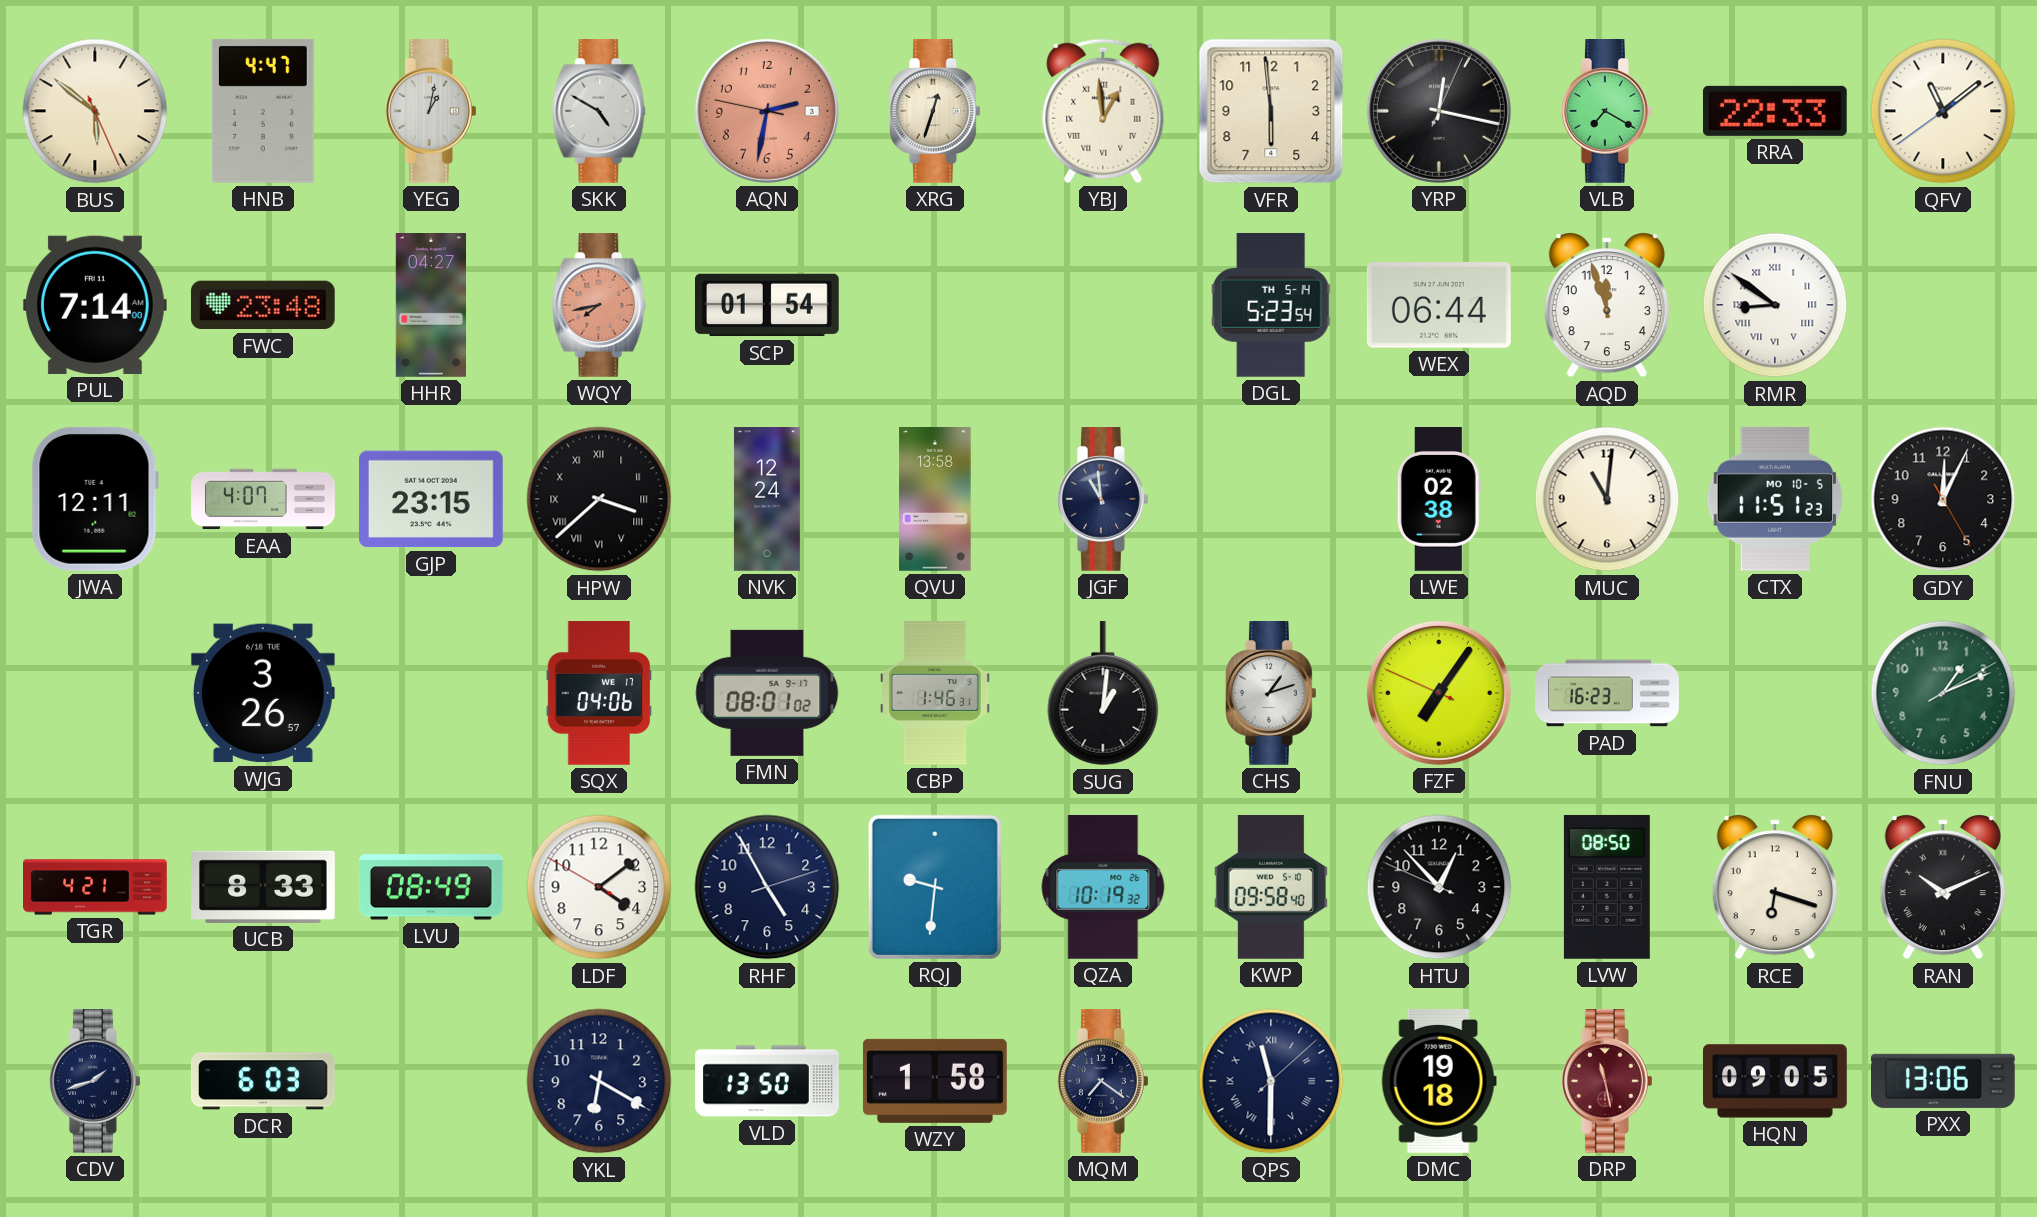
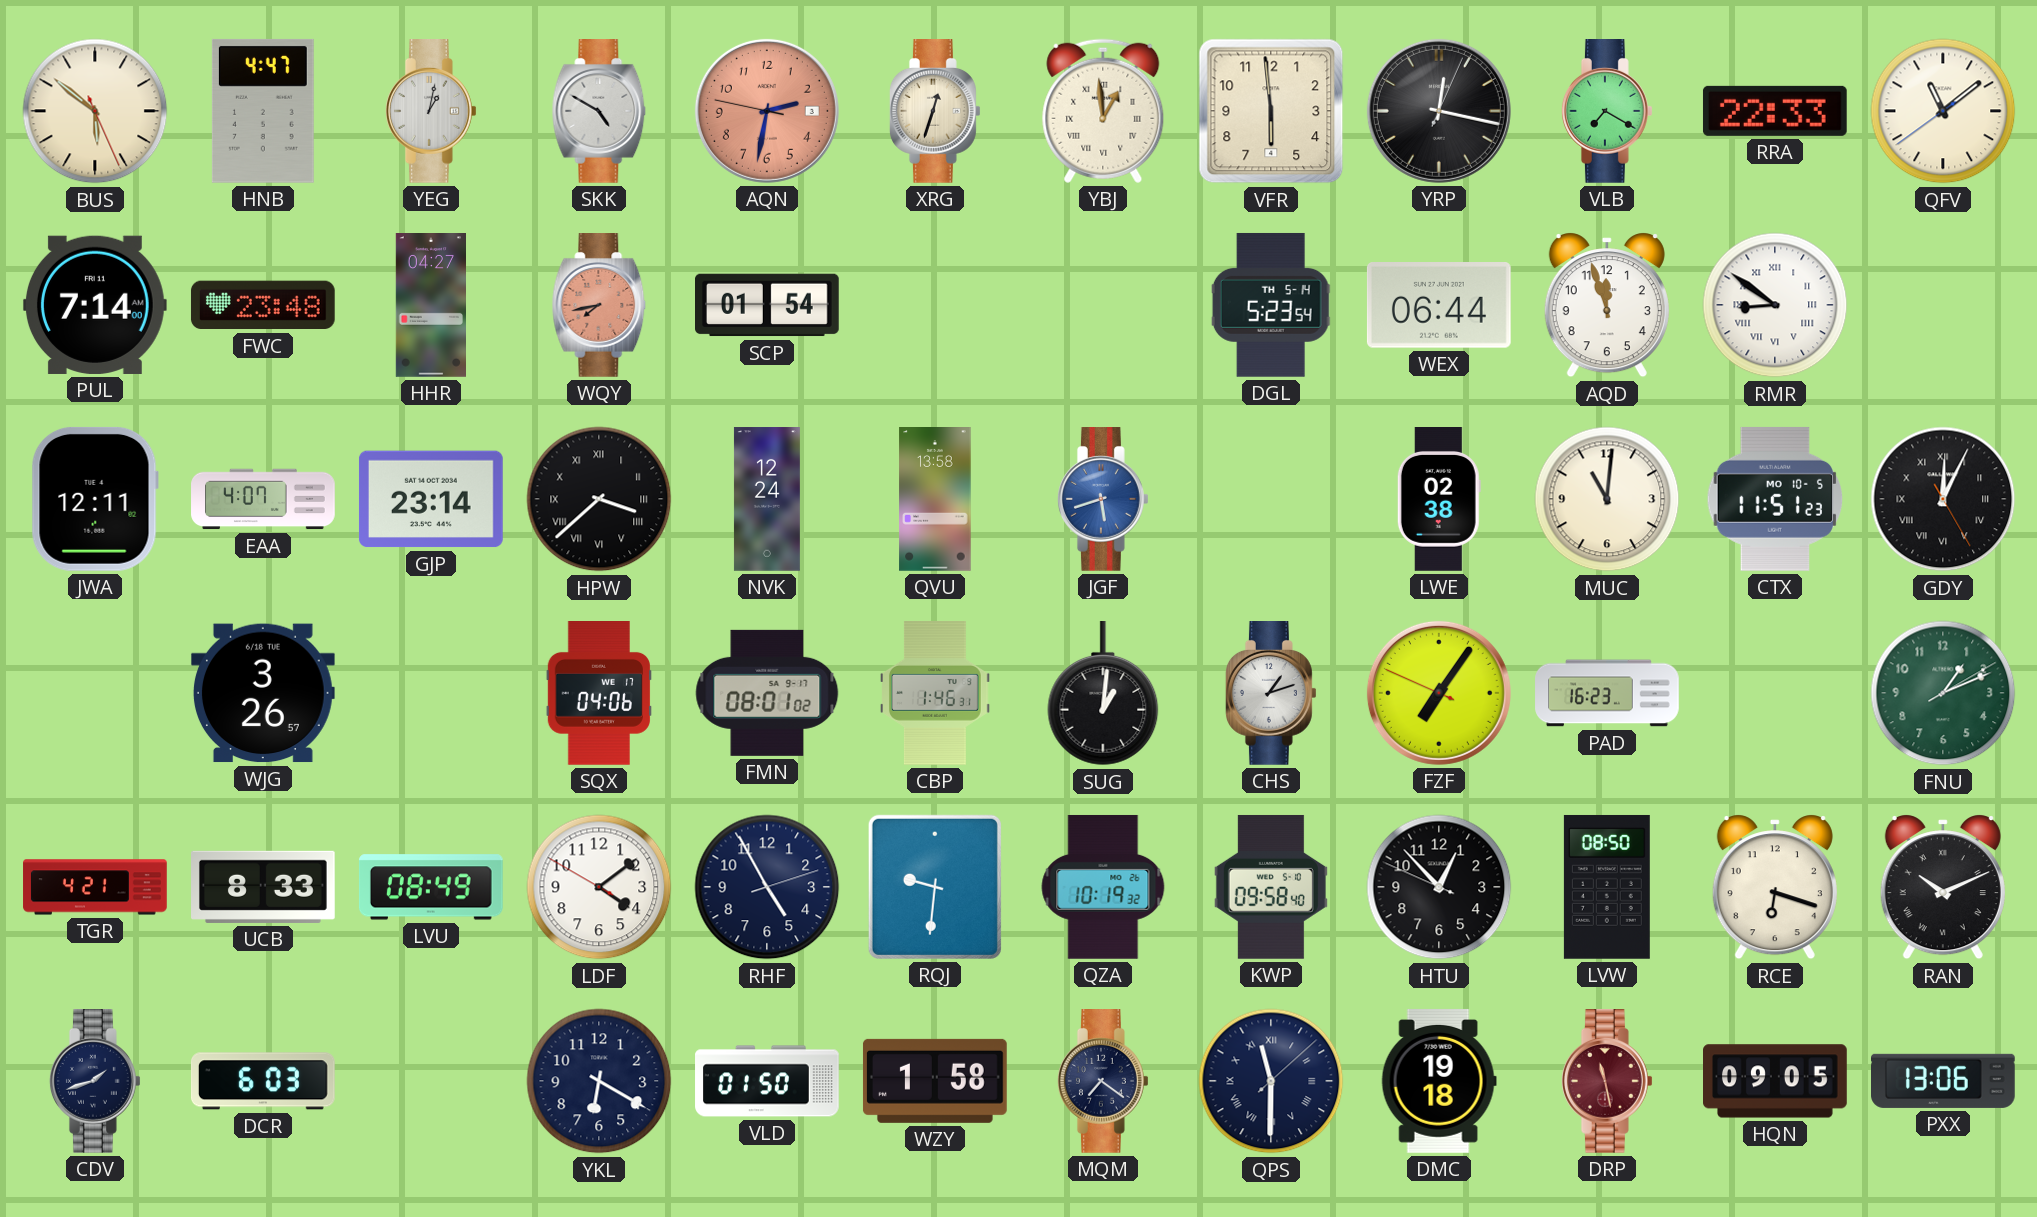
GJP: 23:15 -> 23:14
JGF: 10:59 -> 5:42
JGF dial: navy -> blue
GDY numerals: Arabic -> Roman
VLD: 13:50 -> 01:50
